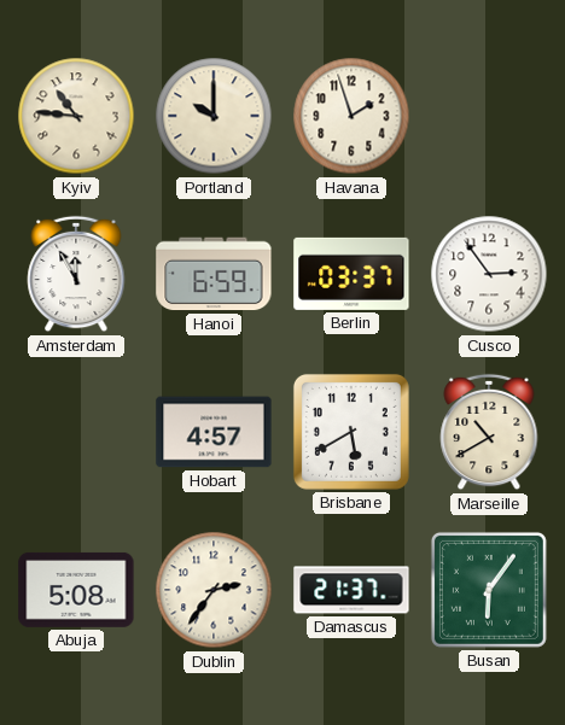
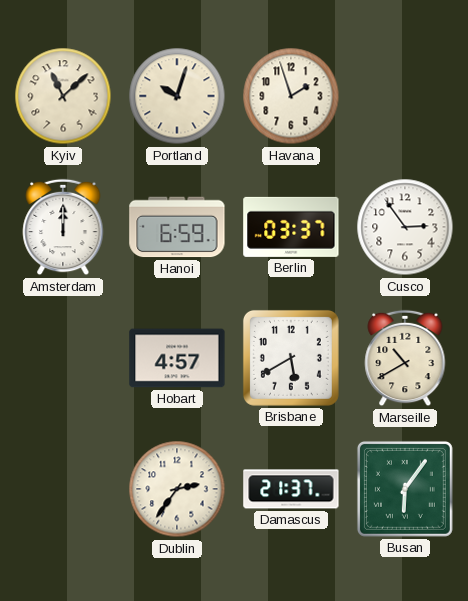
Kyiv: 10:46 -> 11:08
Portland: 10:00 -> 10:03
Amsterdam: 11:55 -> 12:00
Abuja: 5:08 -> none
